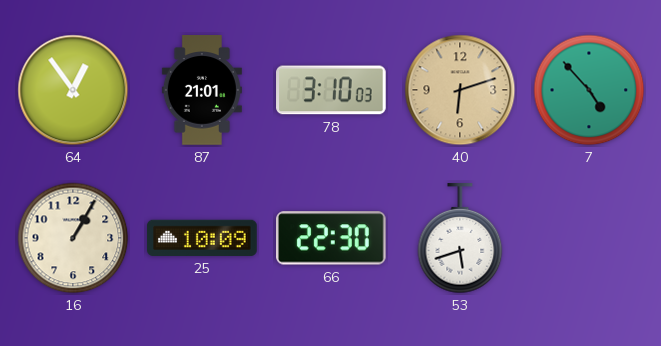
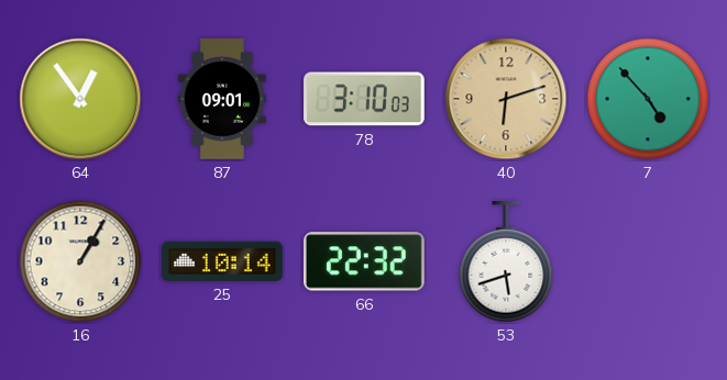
87: 21:01 -> 09:01
25: 10:09 -> 10:14
66: 22:30 -> 22:32
